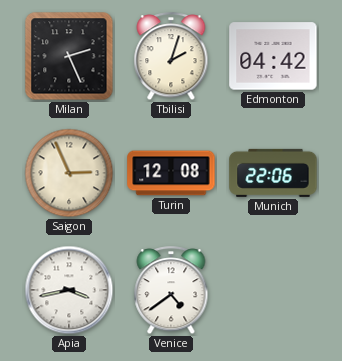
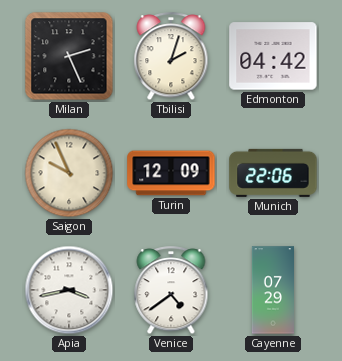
Saigon: 2:56 -> 9:56
Turin: 12:08 -> 12:09
Cayenne: none -> 07:29
